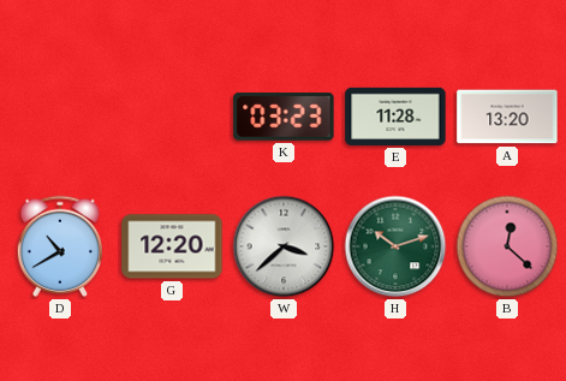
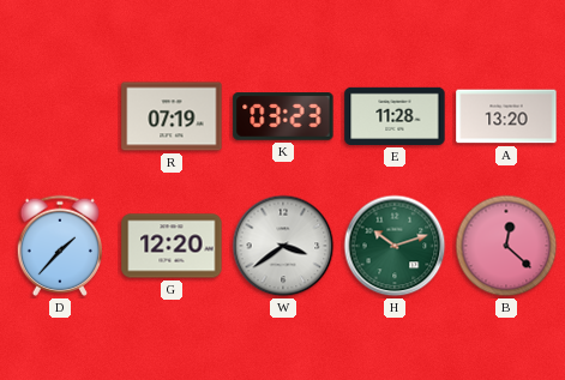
R: none -> 07:19
D: 10:40 -> 1:37
W: 3:38 -> 3:39
